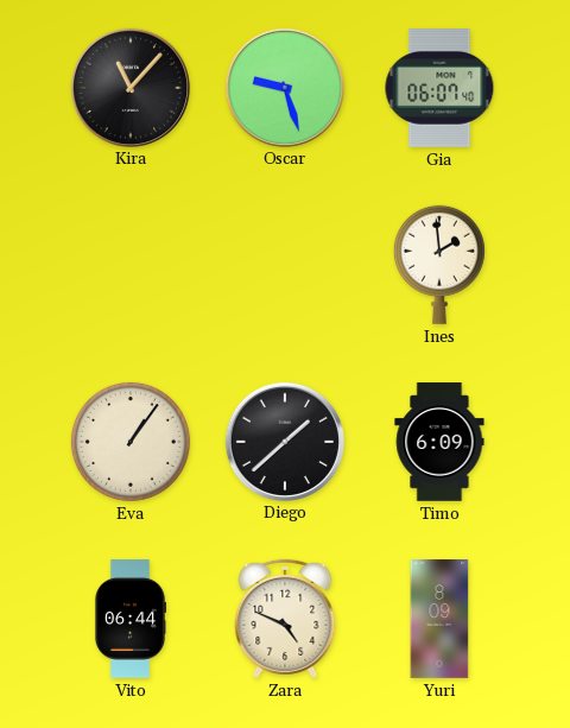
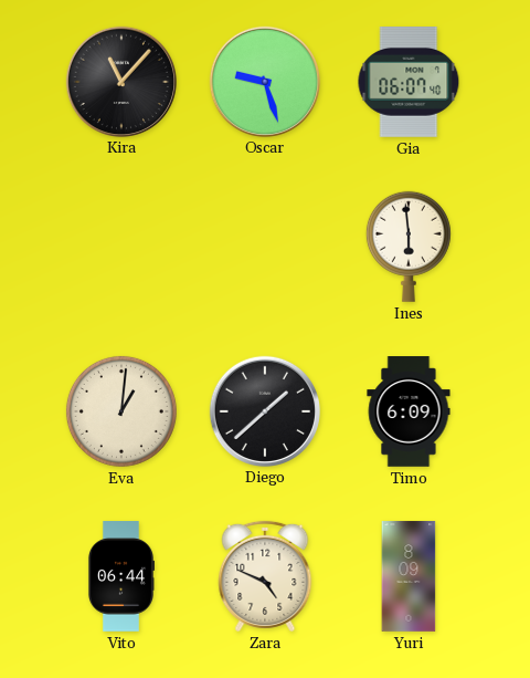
Ines: 1:59 -> 5:59
Eva: 1:06 -> 1:01
